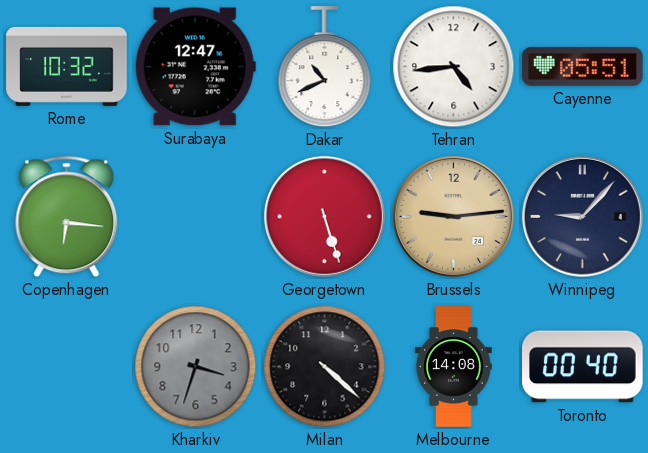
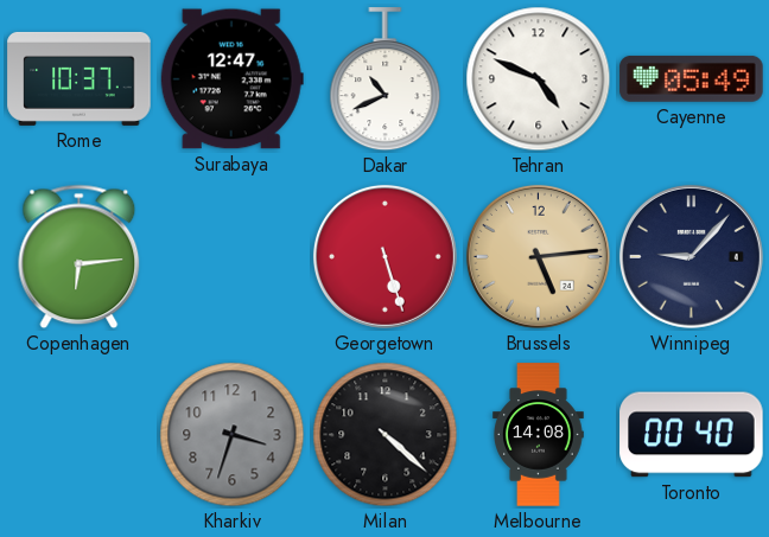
Rome: 10:32 -> 10:37
Tehran: 4:44 -> 4:49
Cayenne: 05:51 -> 05:49
Copenhagen: 6:16 -> 6:14
Brussels: 9:14 -> 5:14
